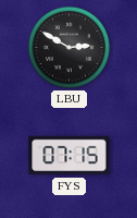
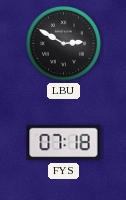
FYS: 07:15 -> 07:18
